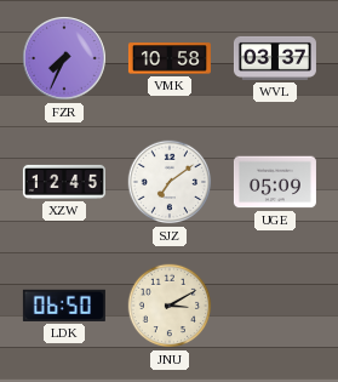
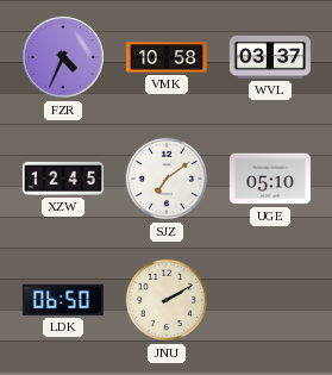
FZR: 7:34 -> 4:34
UGE: 05:09 -> 05:10
JNU: 3:10 -> 2:10
